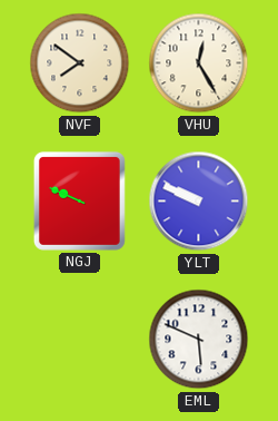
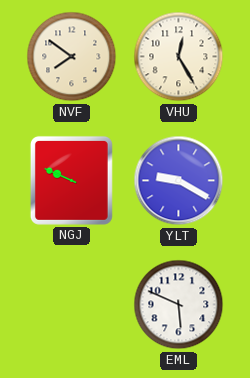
YLT: 9:49 -> 9:20
